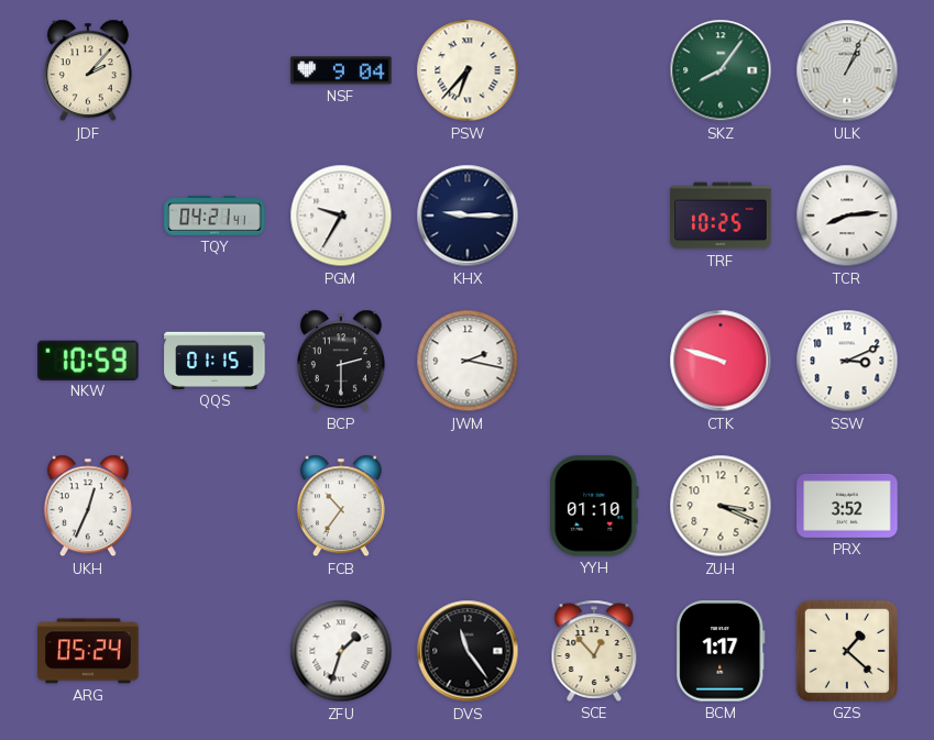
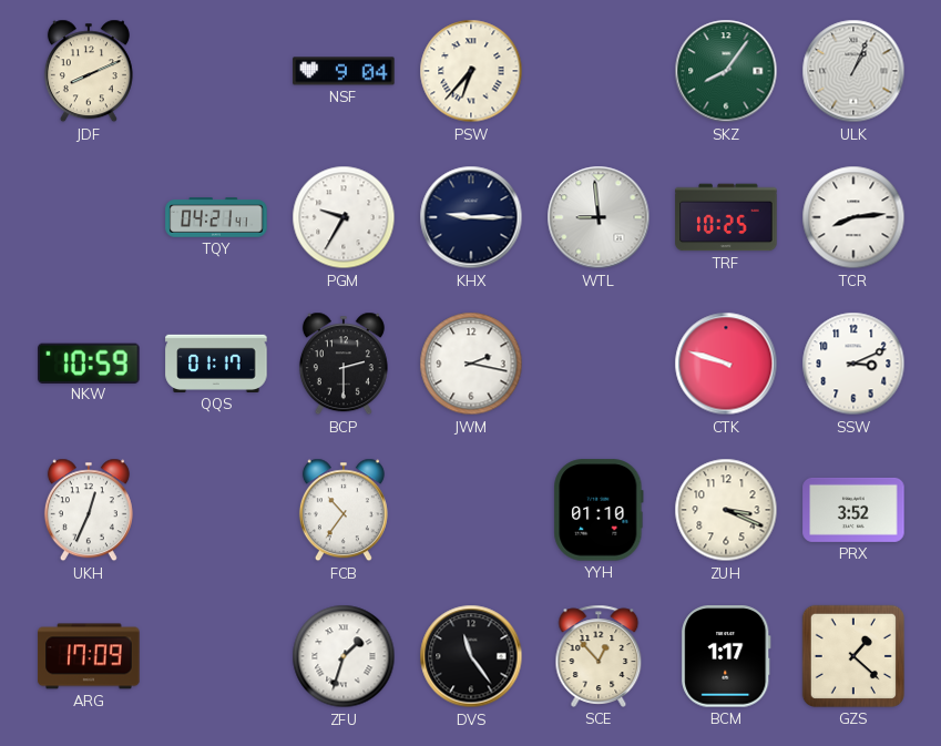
JDF: 2:07 -> 8:11
WTL: none -> 8:59
QQS: 01:15 -> 01:17
ARG: 05:24 -> 17:09
